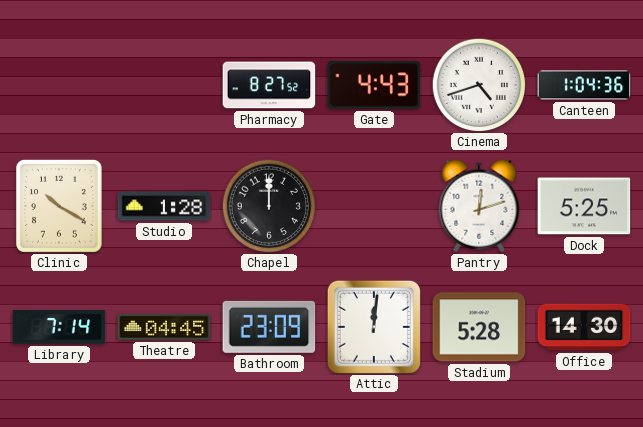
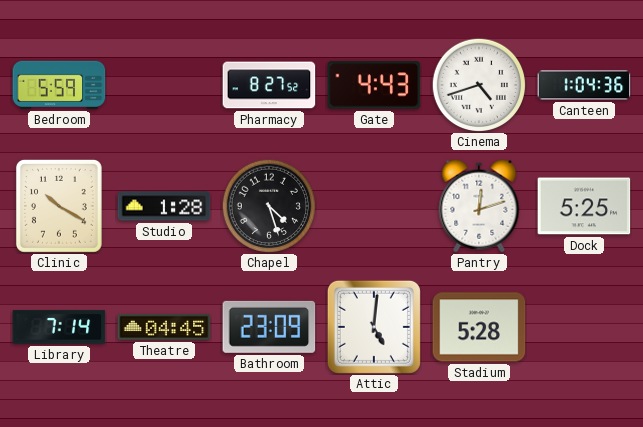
Bedroom: none -> 5:59
Chapel: 12:00 -> 4:27
Attic: 12:01 -> 5:01
Office: 14:30 -> none
